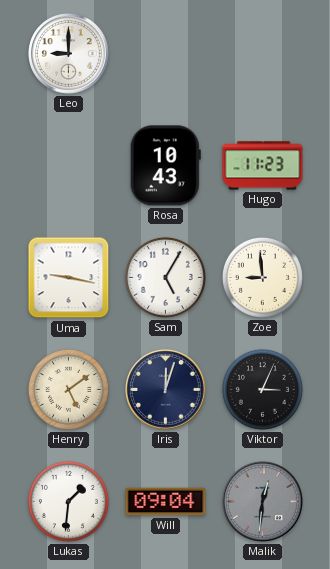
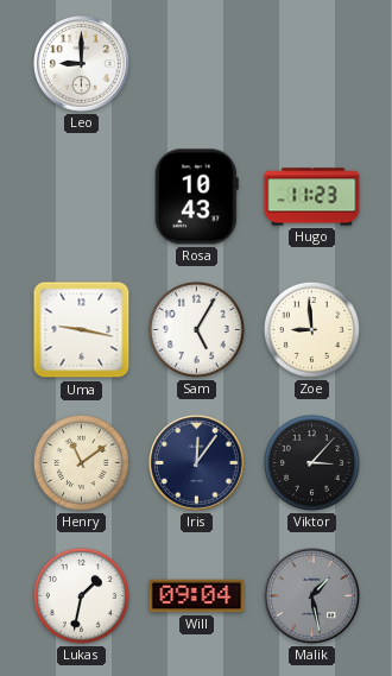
Henry: 5:09 -> 11:09
Iris: 12:03 -> 12:06
Viktor: 3:04 -> 3:07
Lukas: 1:31 -> 1:32
Malik: 12:31 -> 1:28
